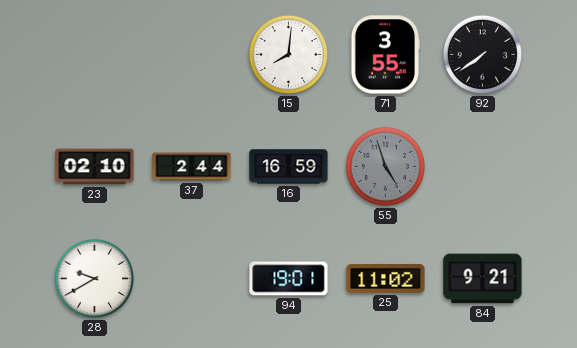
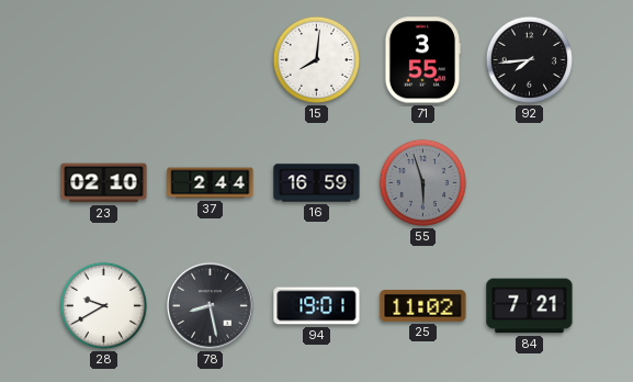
92: 7:39 -> 7:44
55: 4:57 -> 5:57
78: none -> 8:28
84: 9:21 -> 7:21
